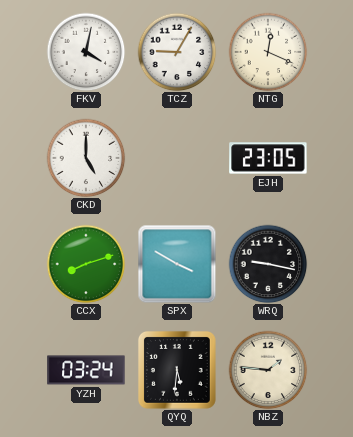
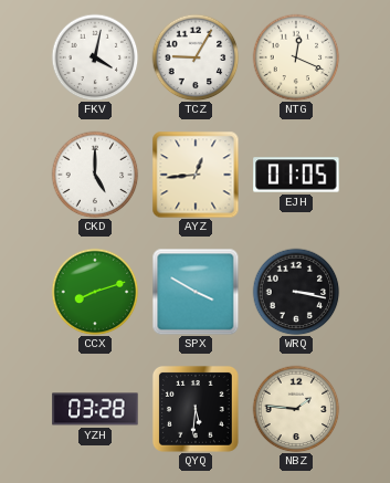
AYZ: none -> 12:44
EJH: 23:05 -> 01:05
WRQ: 9:17 -> 3:17
YZH: 03:24 -> 03:28
